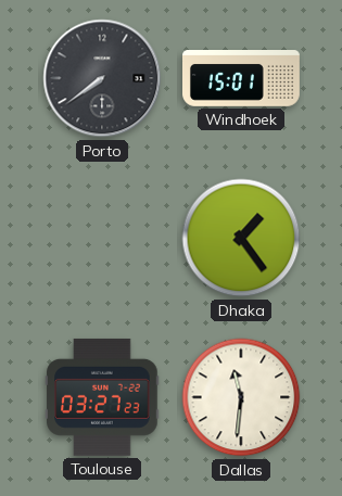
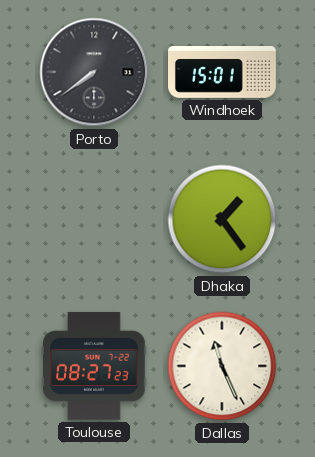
Toulouse: 03:27 -> 08:27
Dallas: 11:31 -> 11:26
